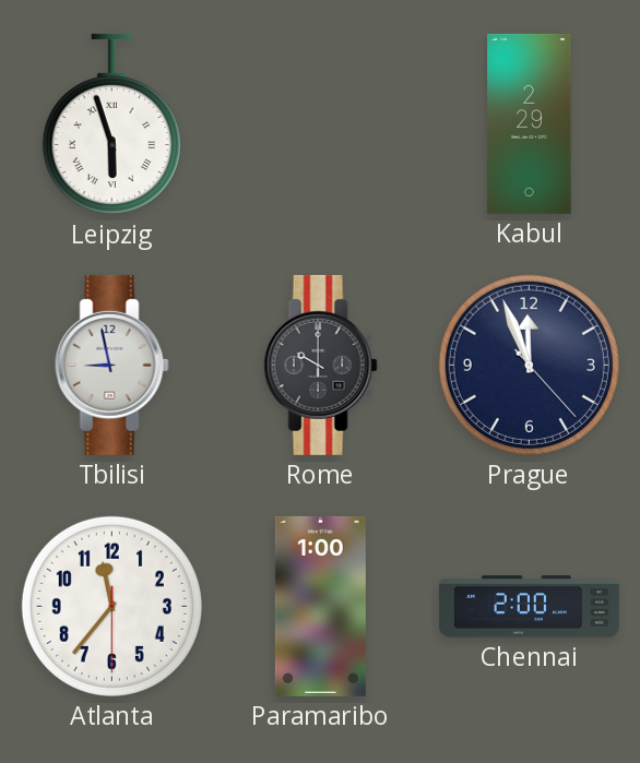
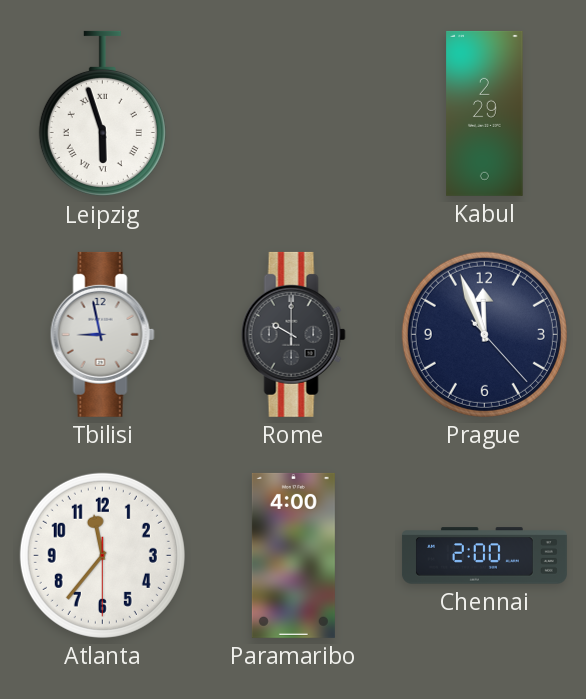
Paramaribo: 1:00 -> 4:00
